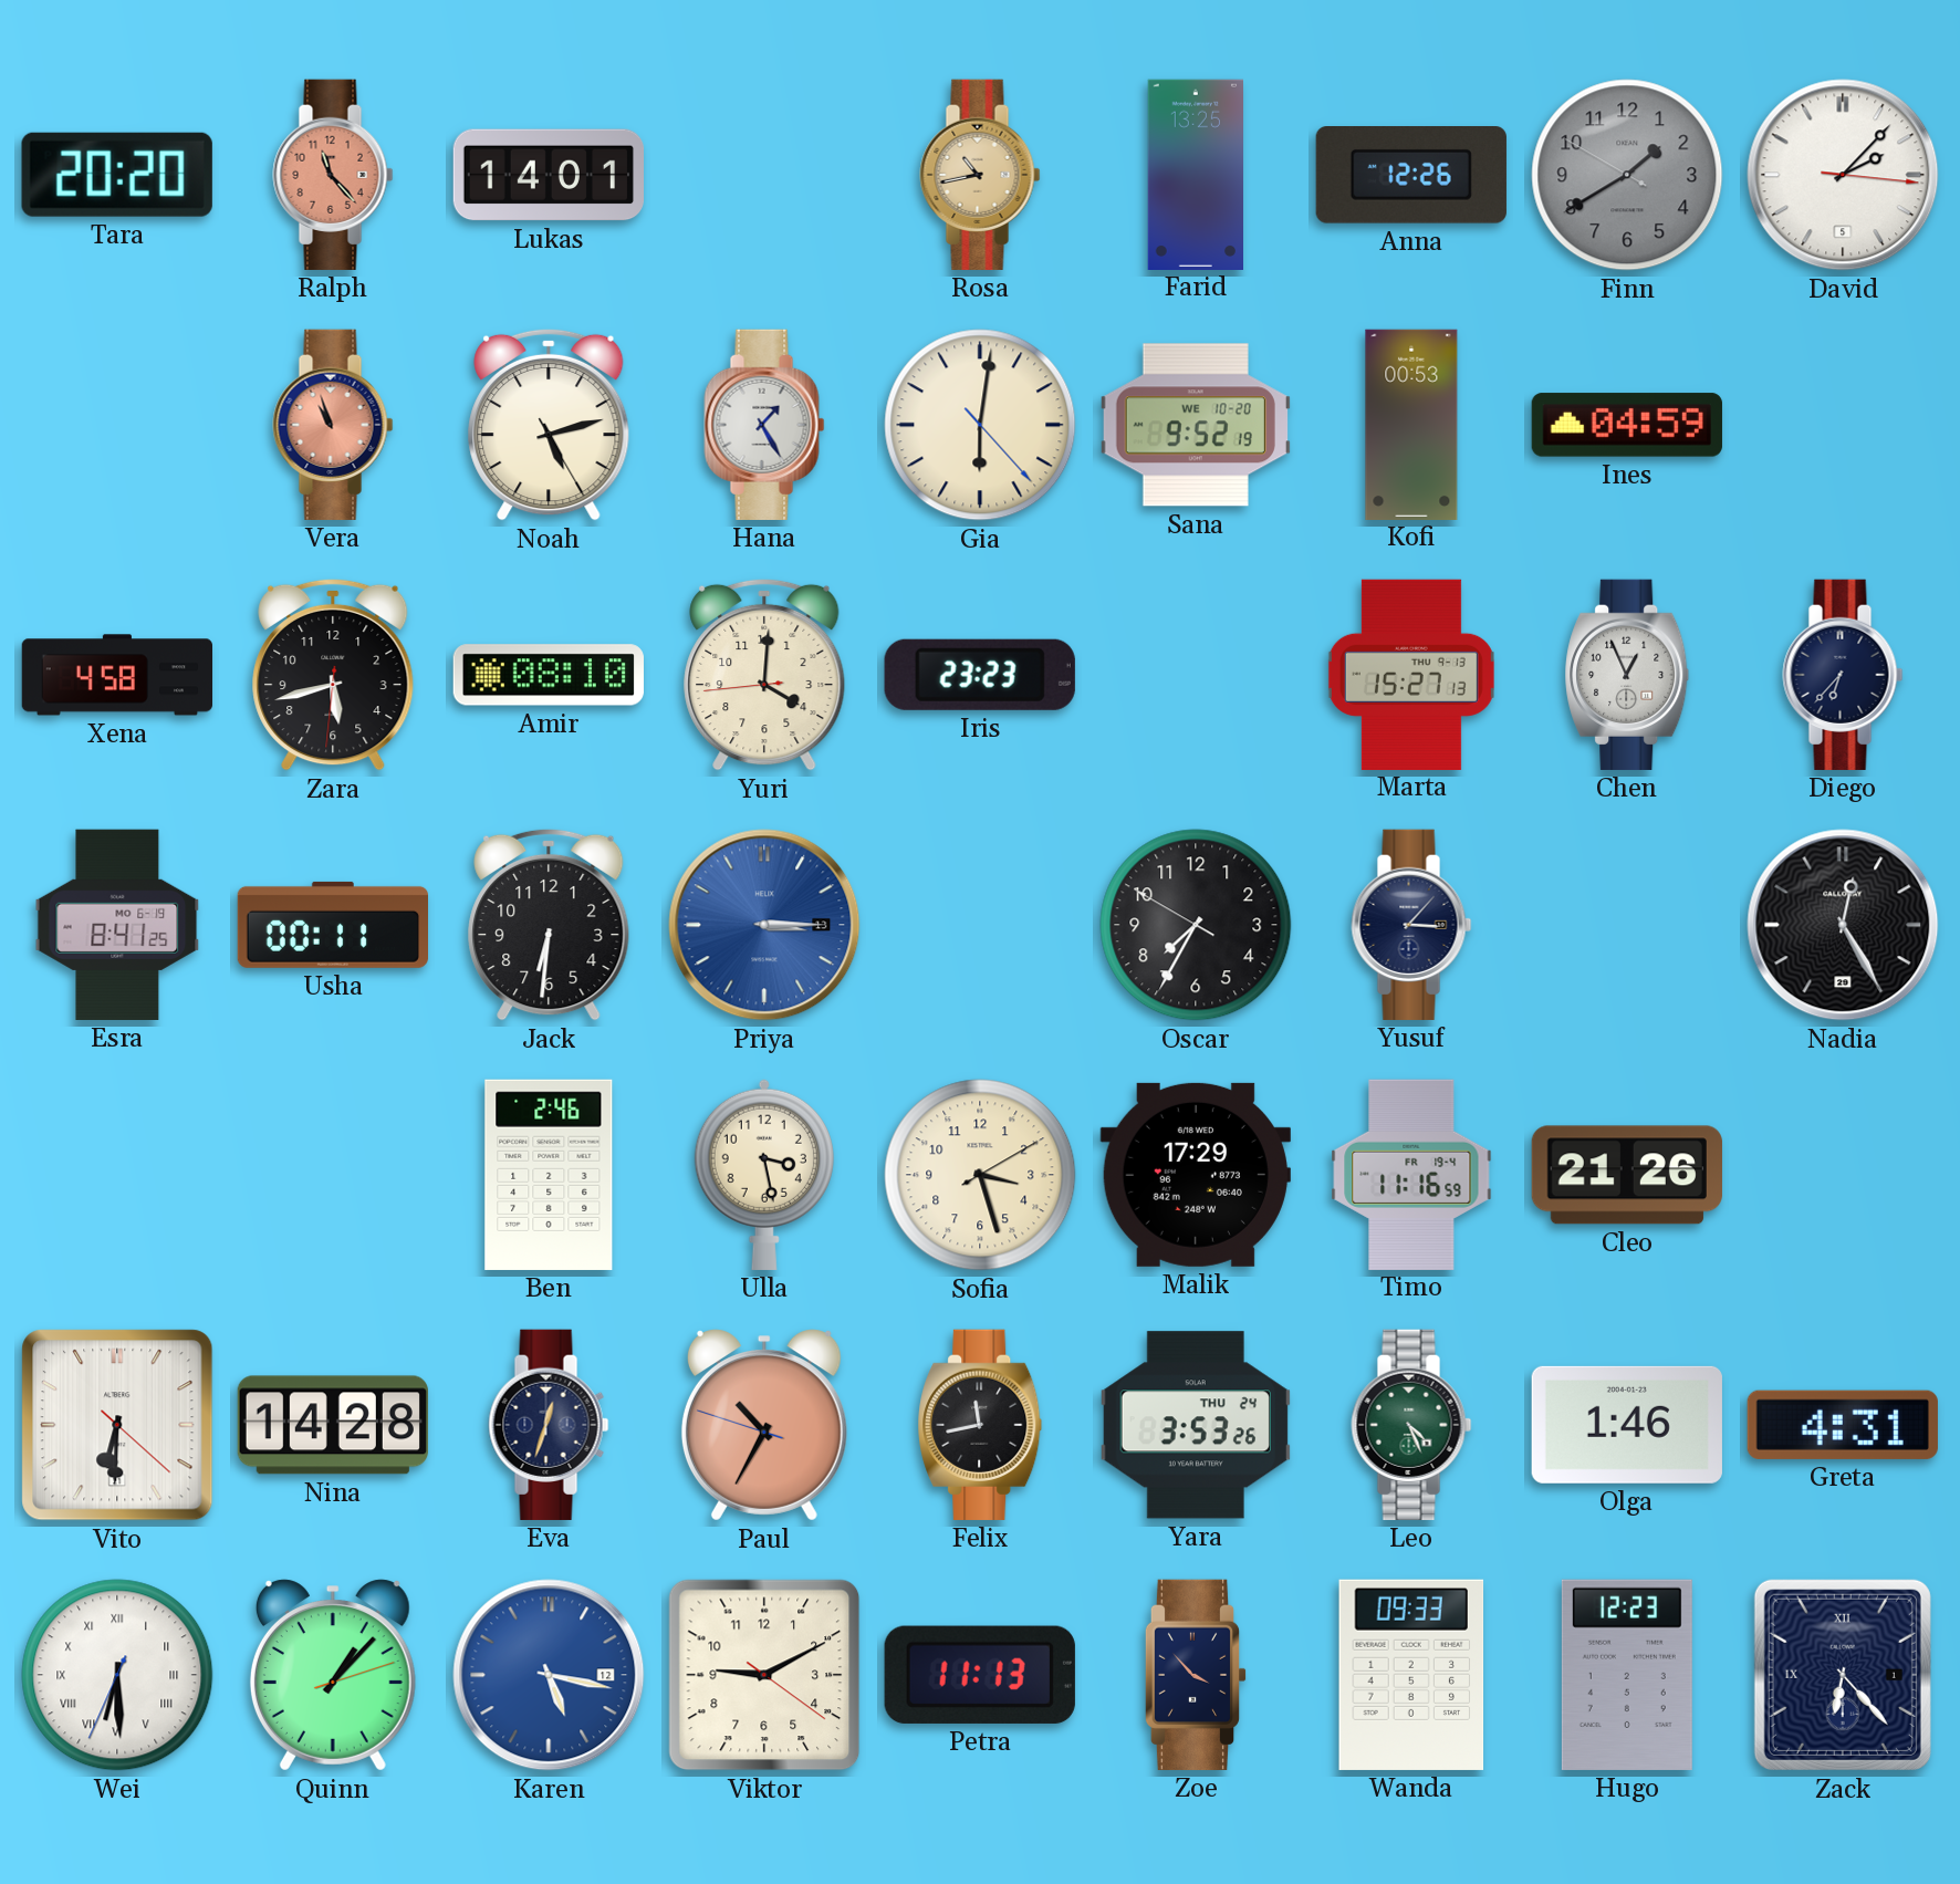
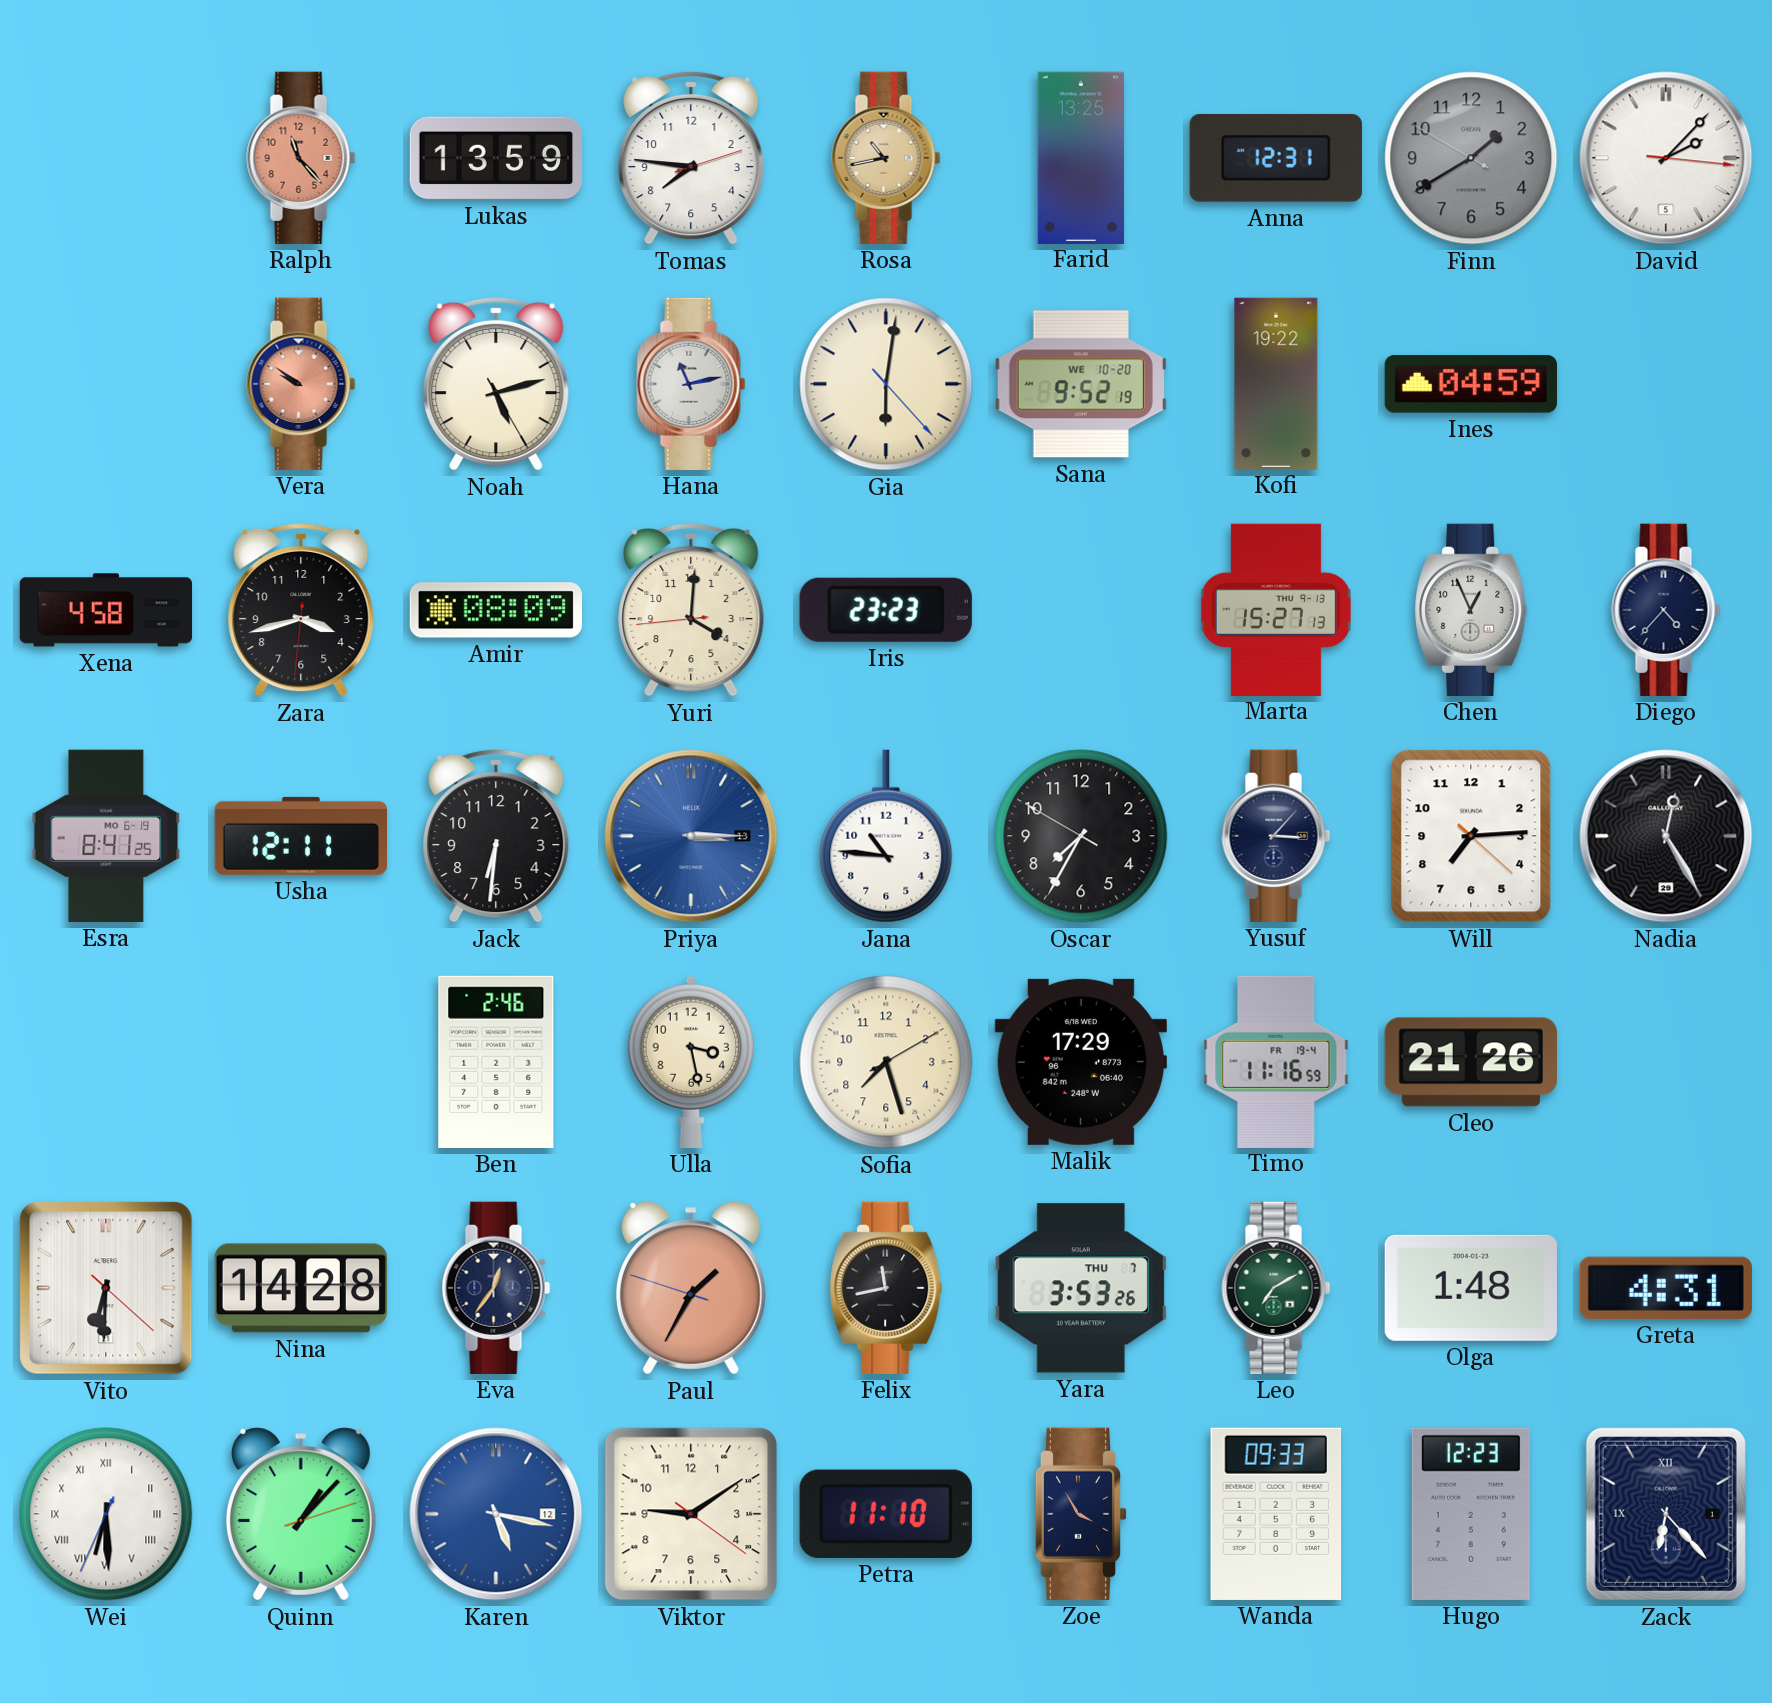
Tara: 20:20 -> none
Lukas: 14:01 -> 13:59
Tomas: none -> 7:46
Anna: 12:26 -> 12:31
Vera: 10:57 -> 9:51
Hana: 1:25 -> 11:13
Kofi: 00:53 -> 19:22
Zara: 5:42 -> 3:42
Amir: 08:10 -> 08:09
Diego: 6:37 -> 4:37
Usha: 00:11 -> 12:11
Jana: none -> 10:46
Will: none -> 7:14
Sofia: 3:27 -> 7:27
Eva: 12:33 -> 12:36
Paul: 10:34 -> 1:34
Yara date: THU 24 -> THU 7
Leo: 4:26 -> 7:10
Olga: 1:46 -> 1:48
Viktor: 9:10 -> 9:09
Petra: 11:13 -> 11:10
Zoe: 3:53 -> 3:55
